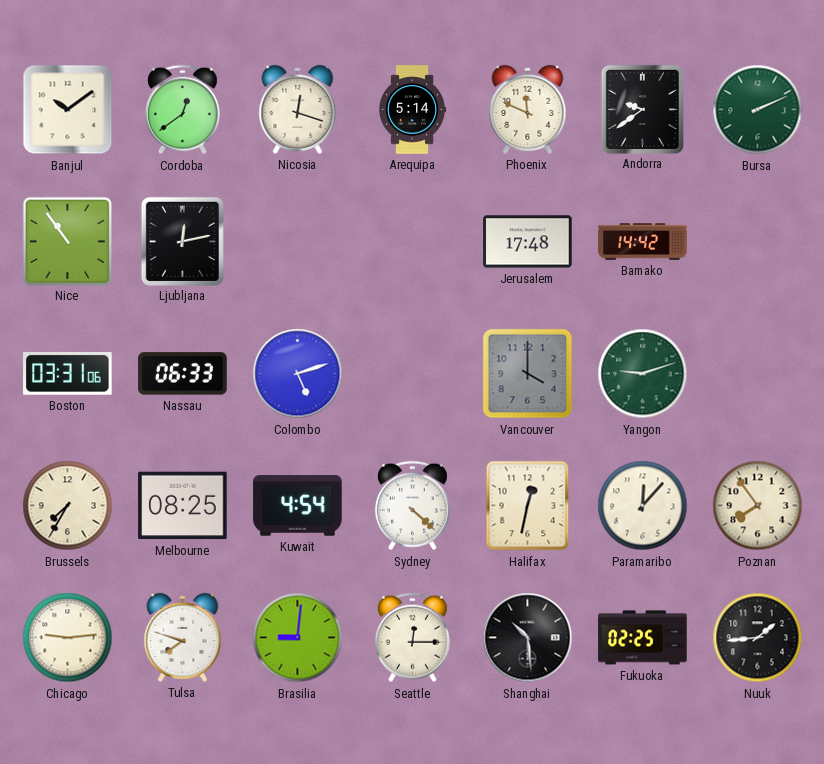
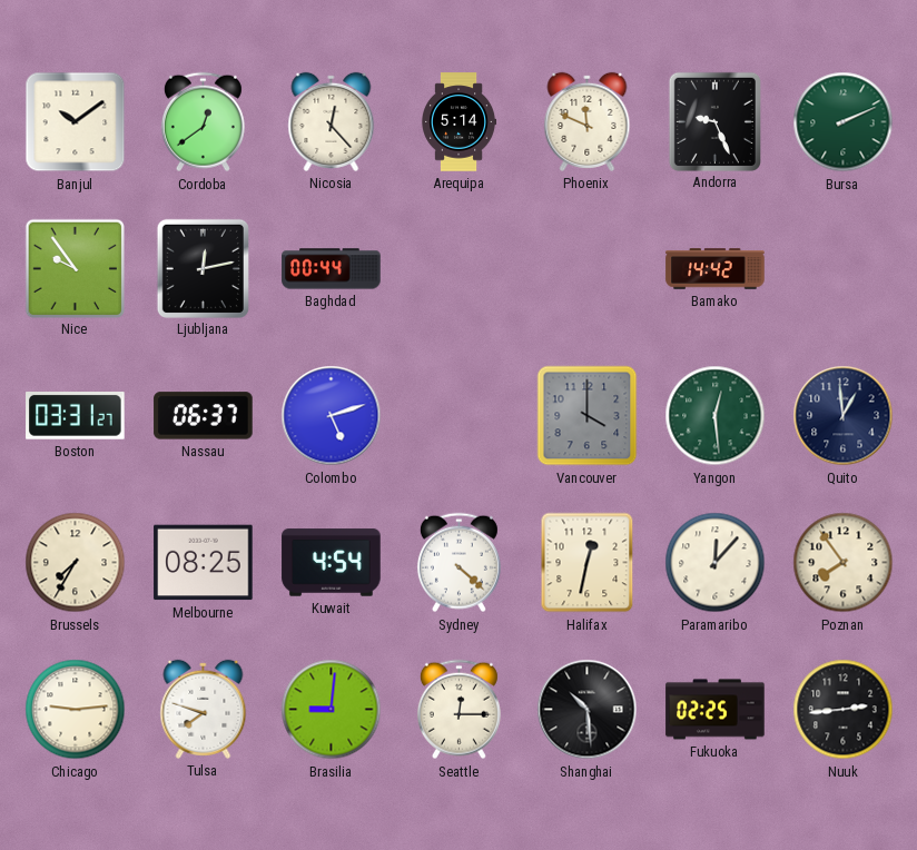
Nicosia: 12:18 -> 12:23
Andorra: 9:39 -> 9:26
Nice: 10:54 -> 9:54
Baghdad: none -> 00:44
Jerusalem: 17:48 -> none
Boston: 03:31:06 -> 03:31:27
Nassau: 06:33 -> 06:37
Yangon: 9:12 -> 12:29
Quito: none -> 12:59
Nuuk: 1:44 -> 2:44
